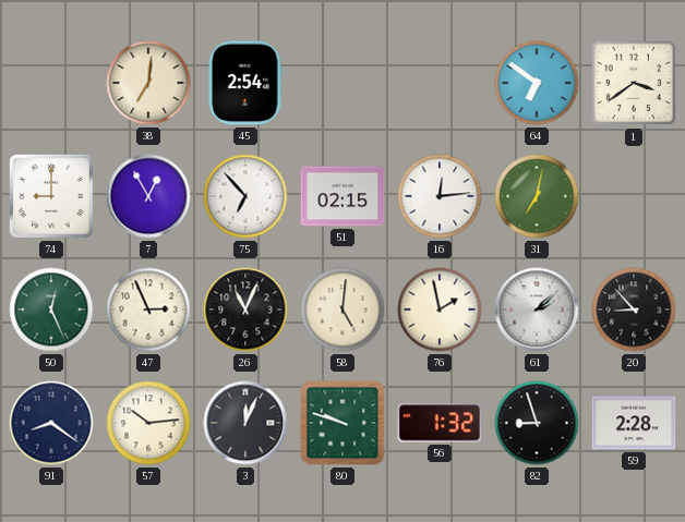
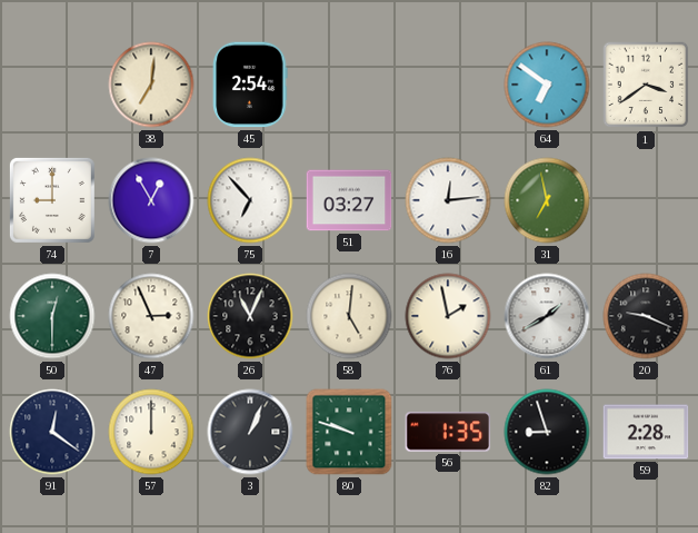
51: 02:15 -> 03:27
31: 7:02 -> 6:58
50: 12:26 -> 12:30
61: 2:08 -> 1:40
20: 8:53 -> 9:19
91: 8:21 -> 12:21
57: 10:14 -> 12:00
3: 12:04 -> 1:04
56: 1:32 -> 1:35
